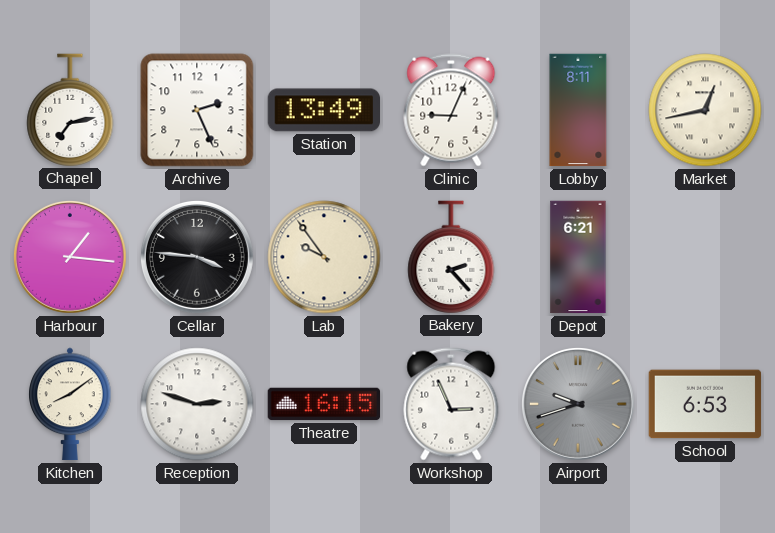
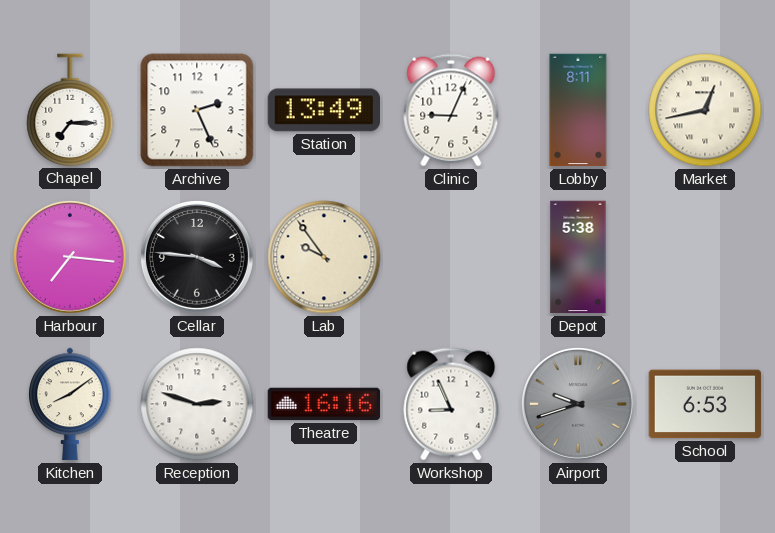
Chapel: 7:13 -> 7:15
Harbour: 1:16 -> 7:16
Bakery: 2:23 -> none
Depot: 6:21 -> 5:38
Theatre: 16:15 -> 16:16
Workshop: 2:56 -> 8:56
